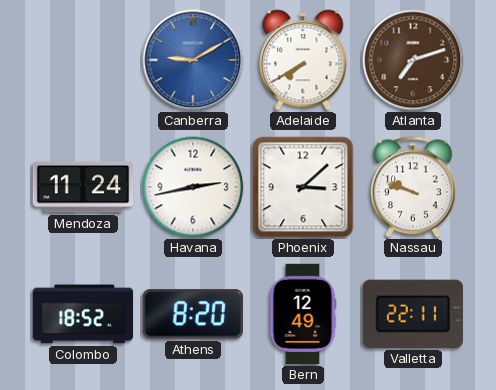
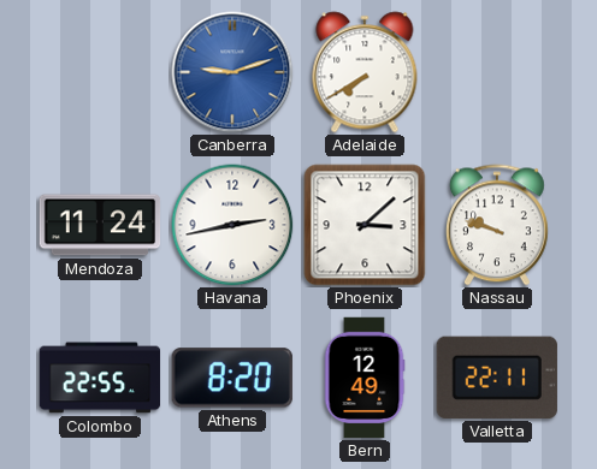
Canberra: 9:10 -> 9:12
Atlanta: 7:12 -> none
Colombo: 18:52 -> 22:55
